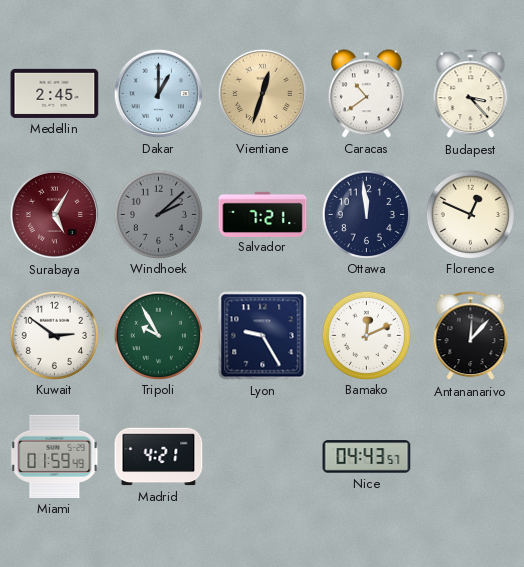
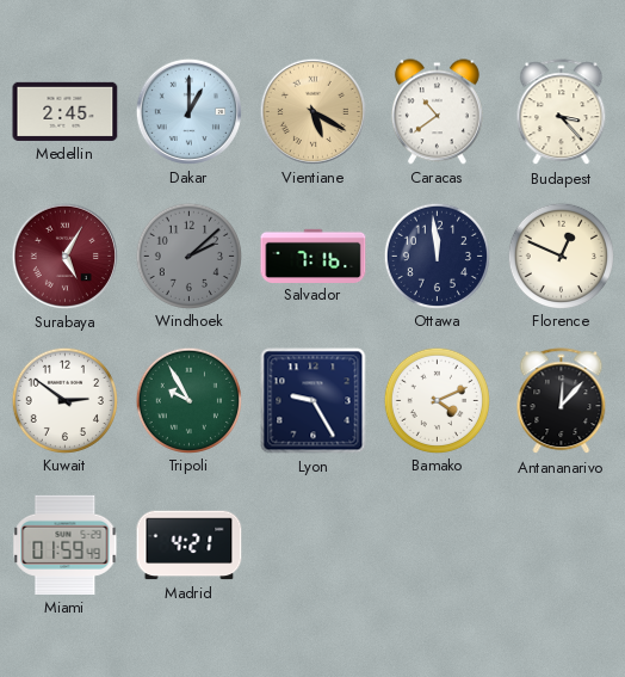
Vientiane: 12:33 -> 5:20
Salvador: 7:21 -> 7:16
Bamako: 12:11 -> 4:11
Nice: 04:43 -> none
